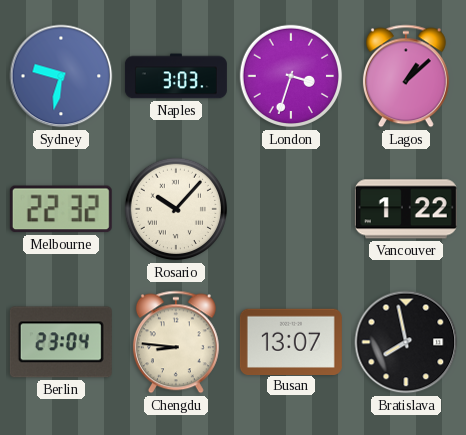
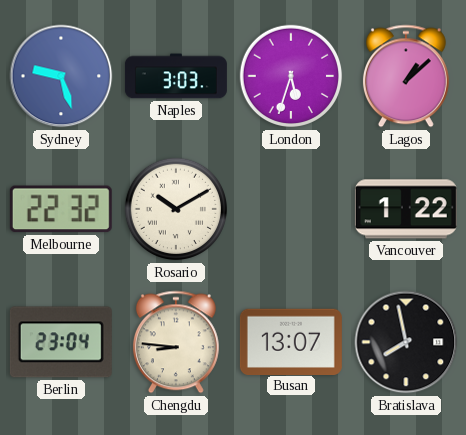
Sydney: 9:32 -> 9:27
London: 3:33 -> 5:33
Rosario: 10:07 -> 10:10
